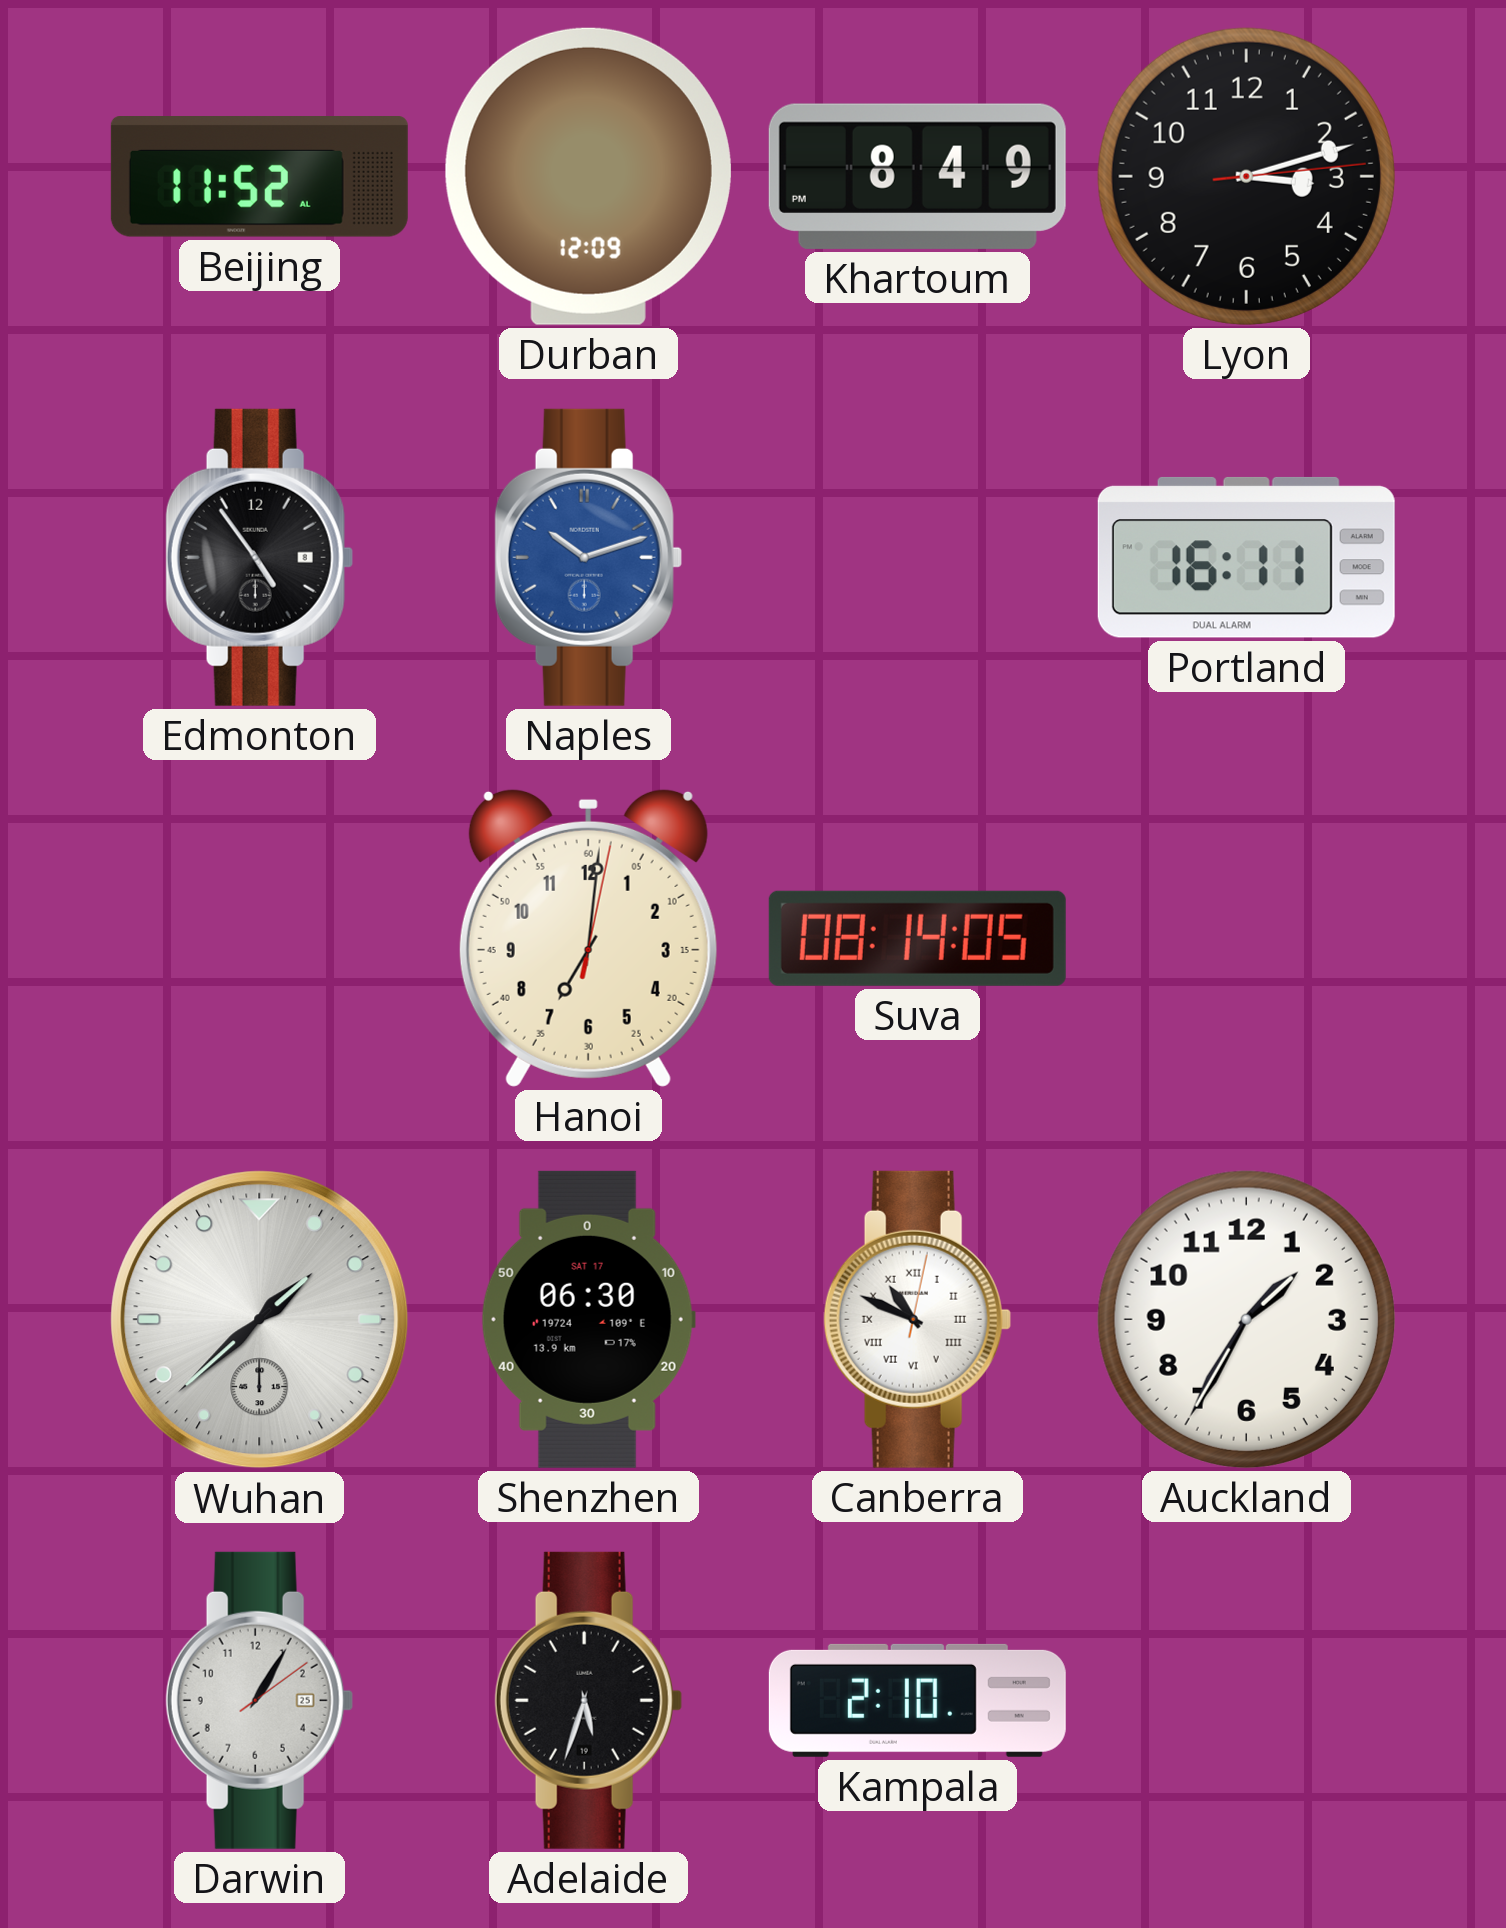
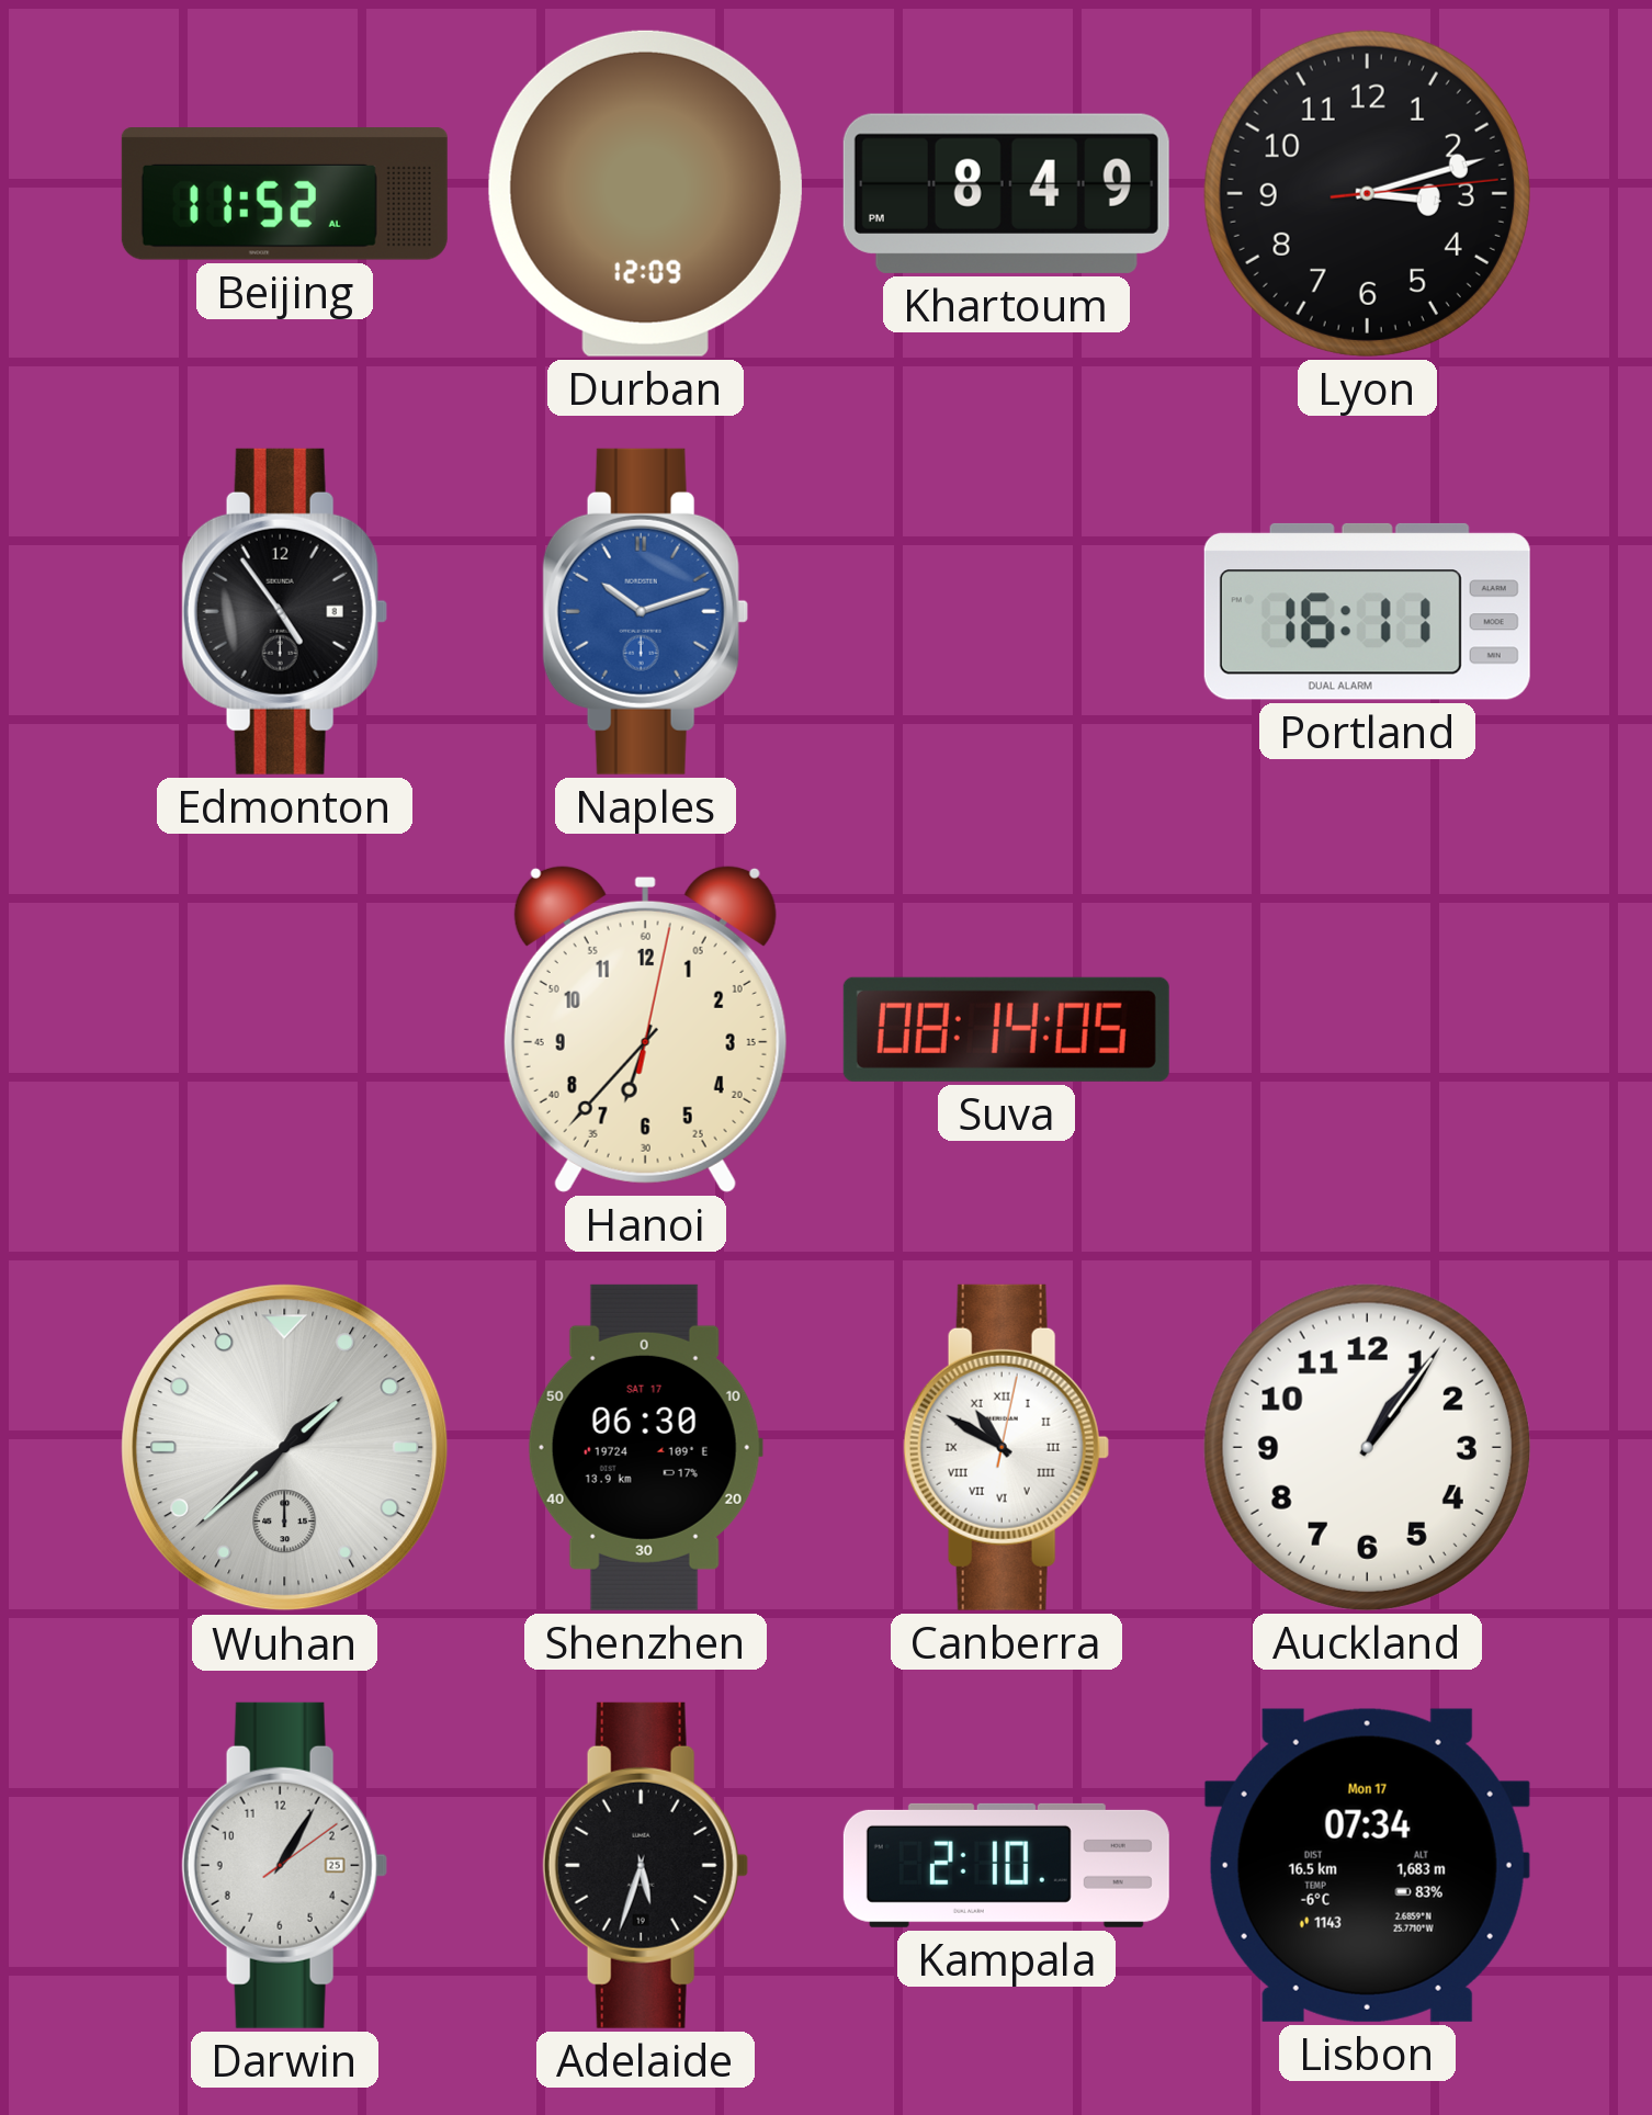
Hanoi: 7:01 -> 6:37
Canberra: 10:49 -> 10:50
Auckland: 1:35 -> 1:06
Lisbon: none -> 07:34
